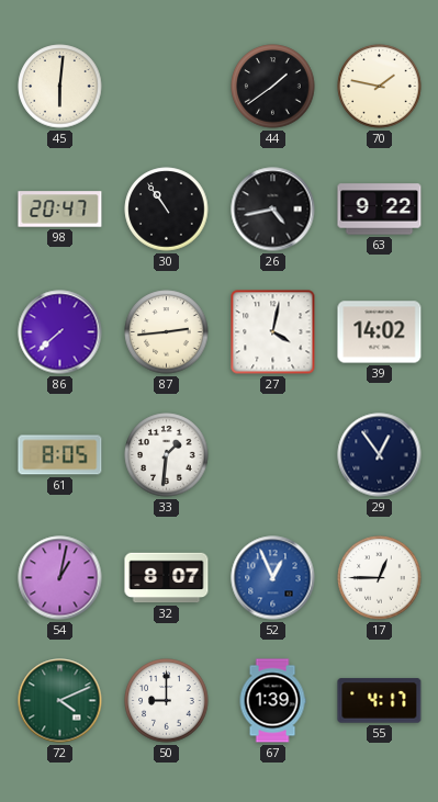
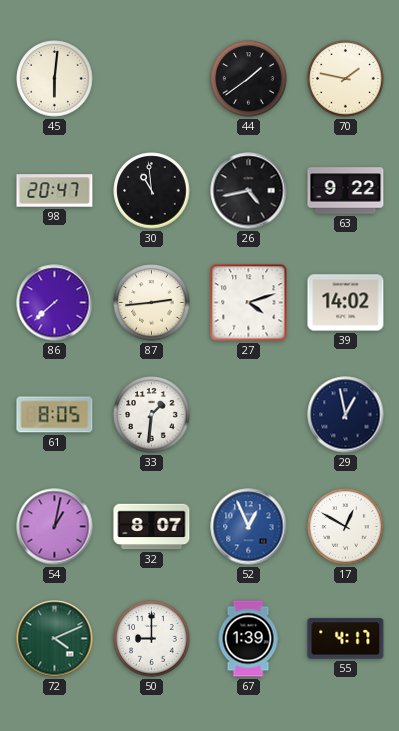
30: 10:54 -> 10:59
27: 4:02 -> 4:12
29: 12:54 -> 12:58
17: 12:45 -> 12:50
